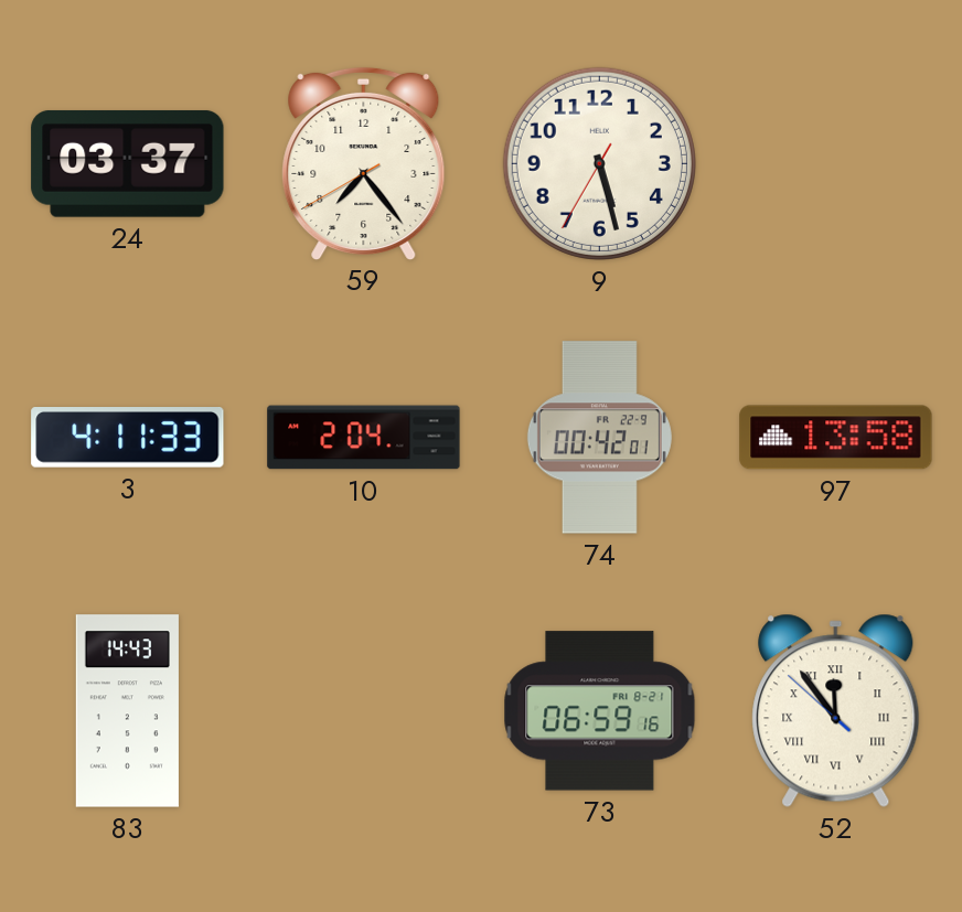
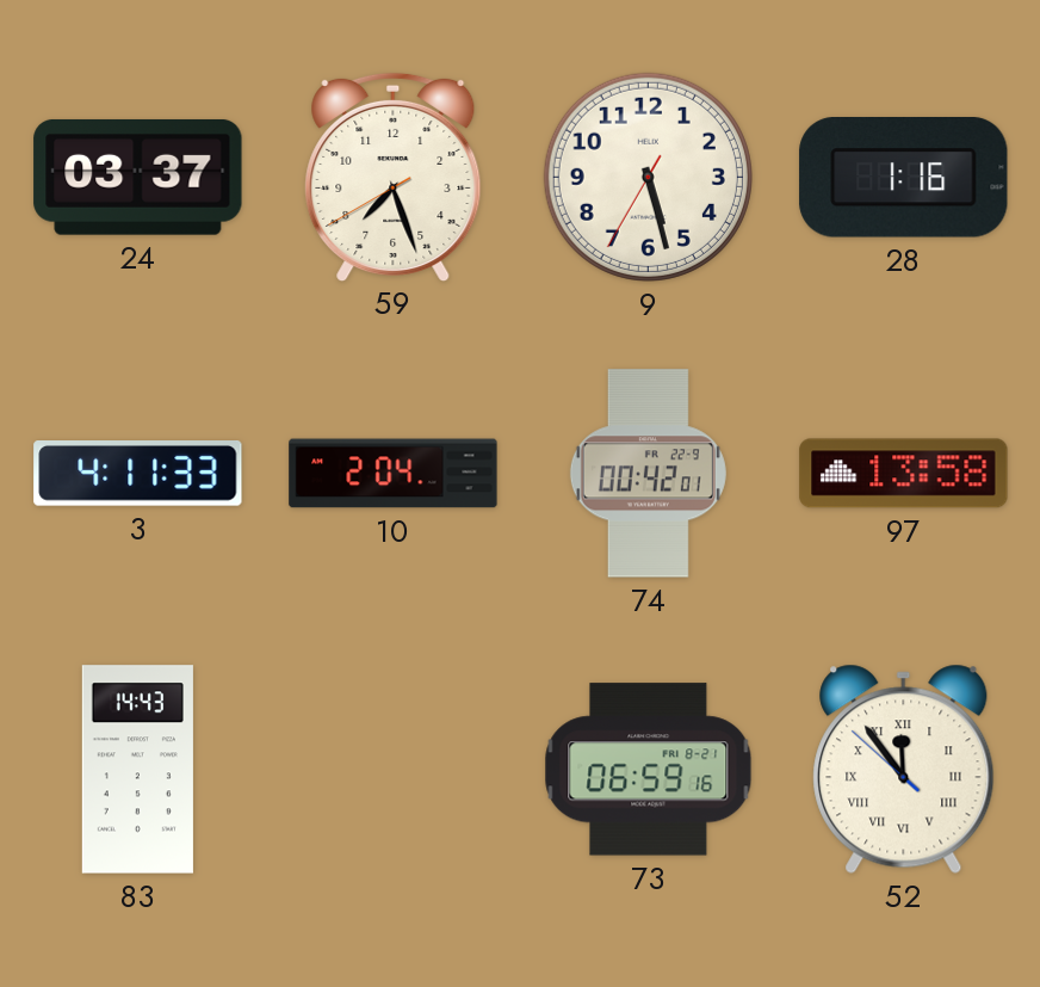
59: 7:23 -> 7:26
28: none -> 1:16
